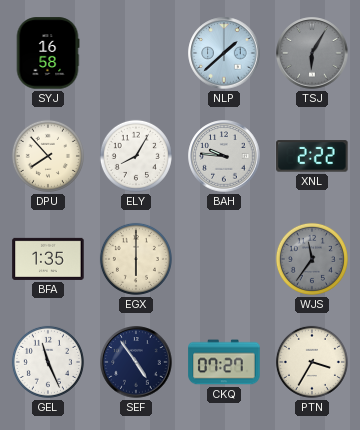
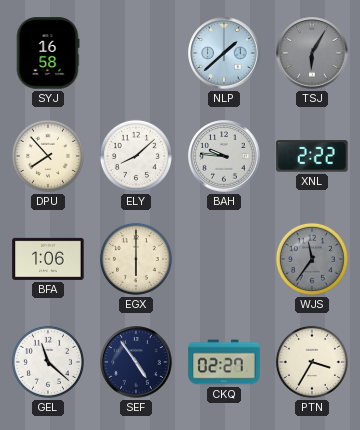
ELY: 8:05 -> 8:08
BFA: 1:35 -> 1:06
GEL: 11:26 -> 11:22
CKQ: 07:27 -> 02:27
